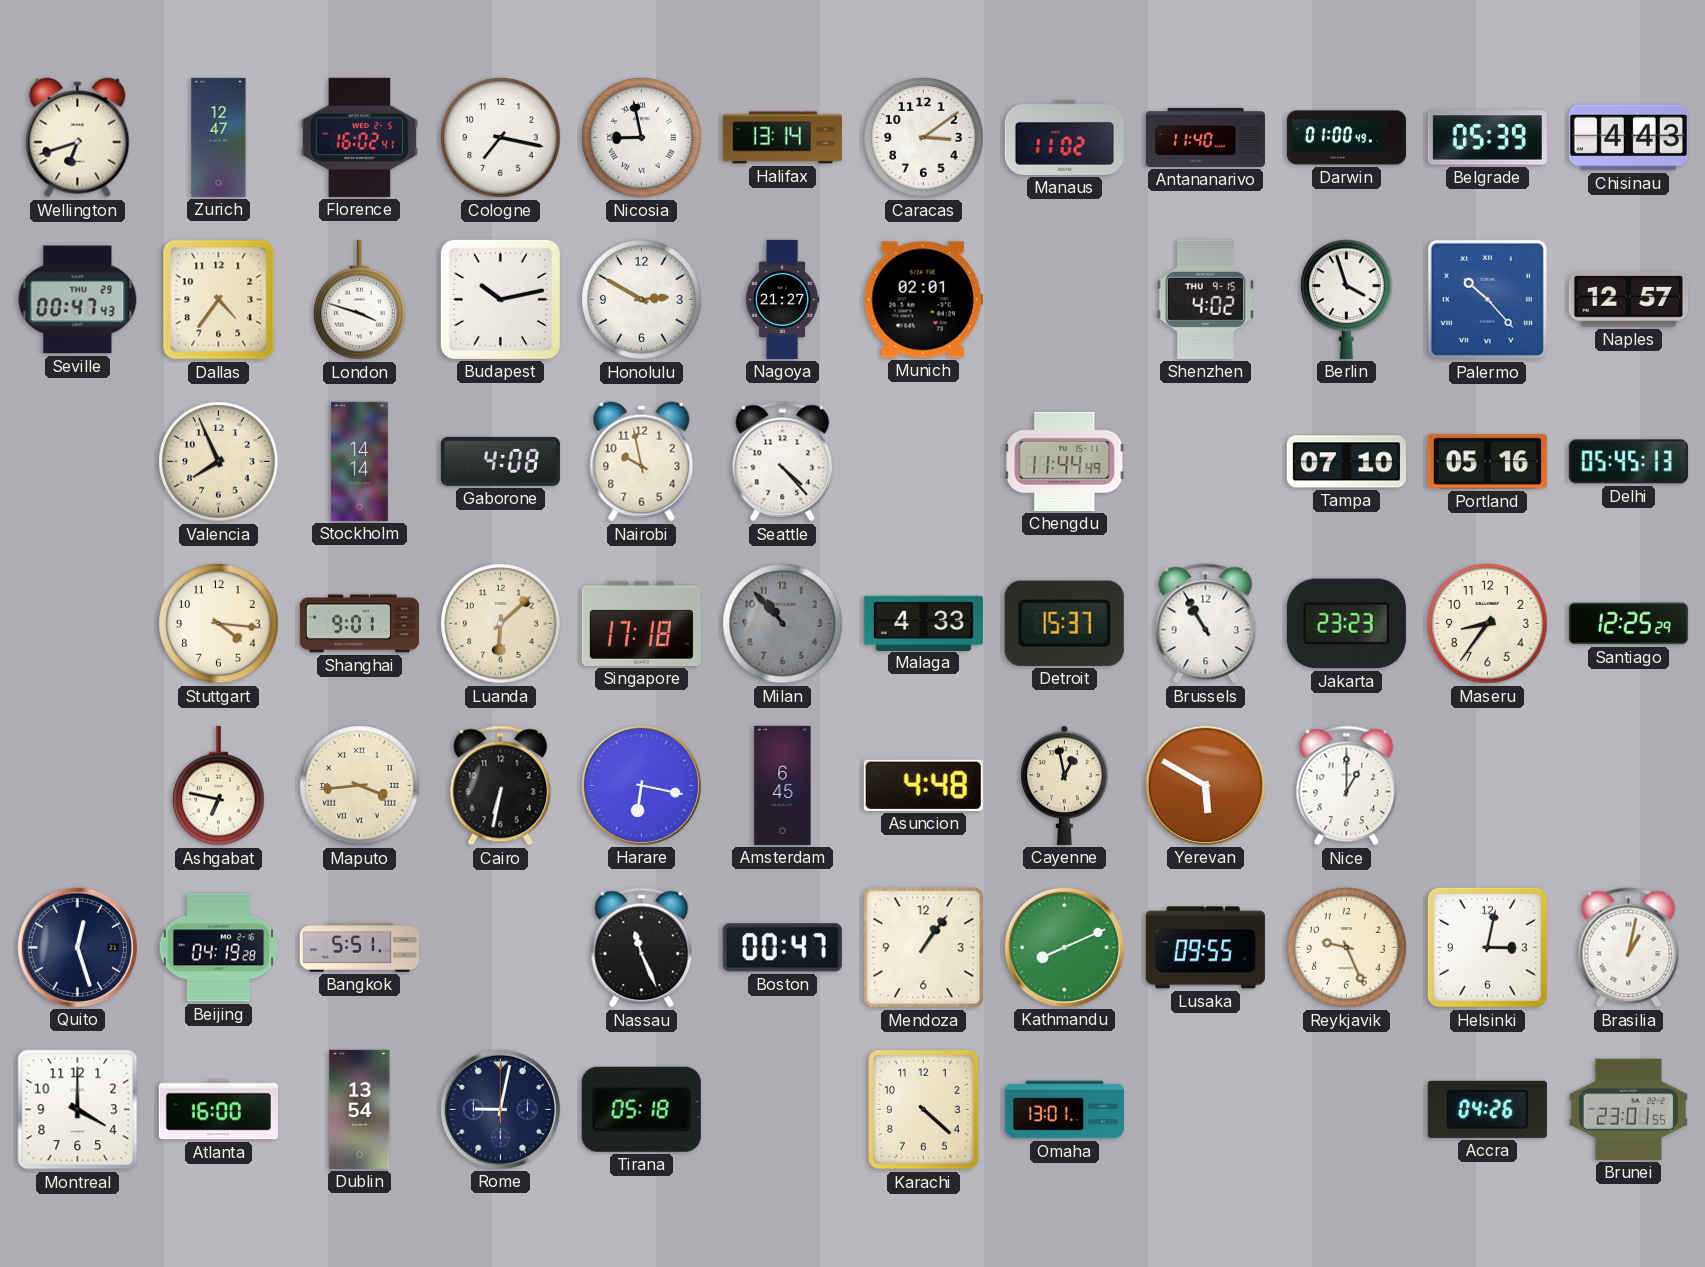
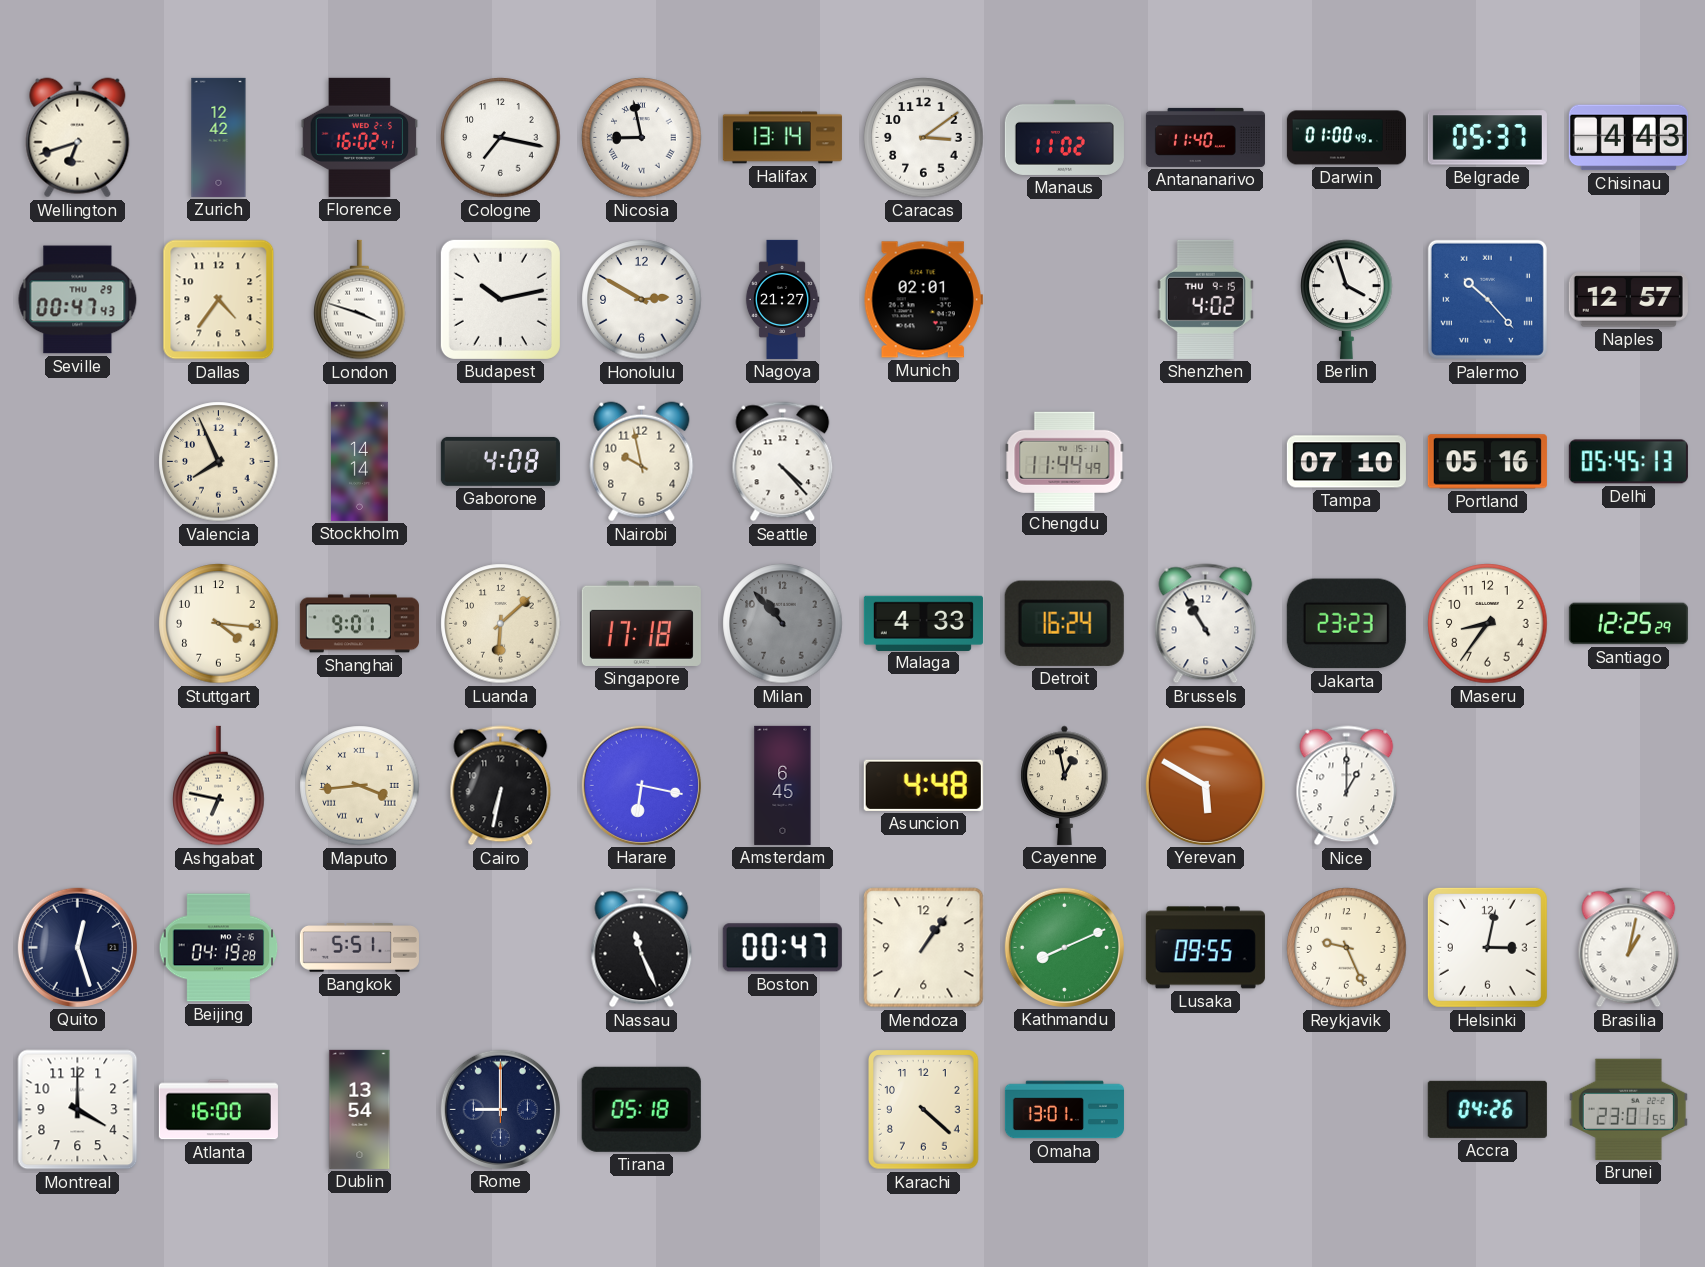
Zurich: 12:47 -> 12:42
Belgrade: 05:39 -> 05:37
Detroit: 15:37 -> 16:24
Rome: 9:02 -> 9:00
